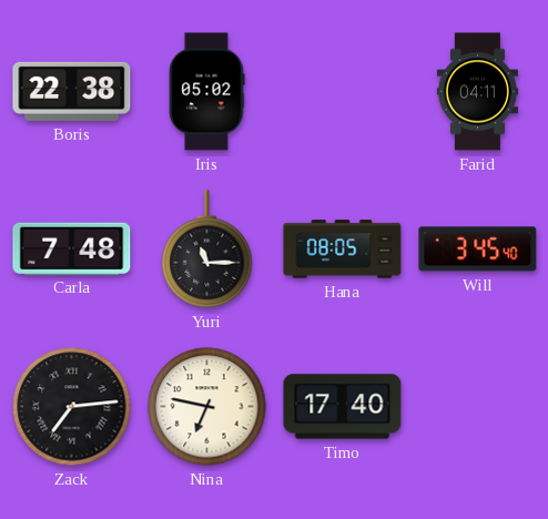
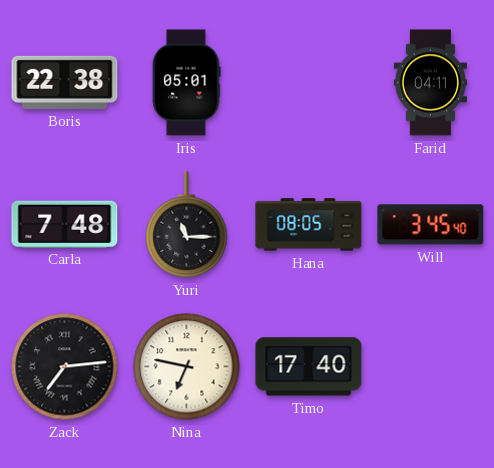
Iris: 05:02 -> 05:01
